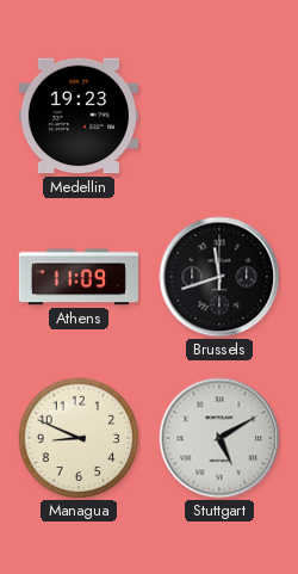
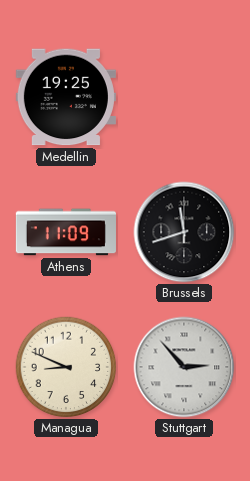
Medellin: 19:23 -> 19:25
Stuttgart: 5:10 -> 2:53
